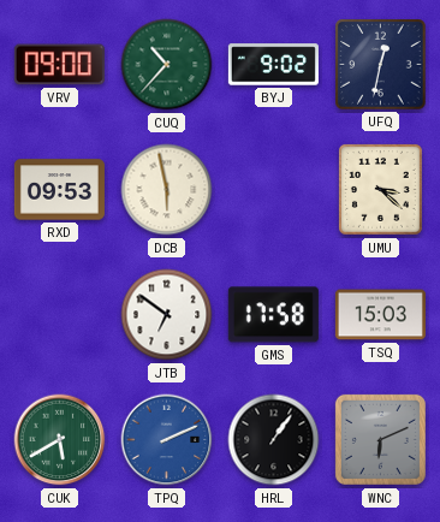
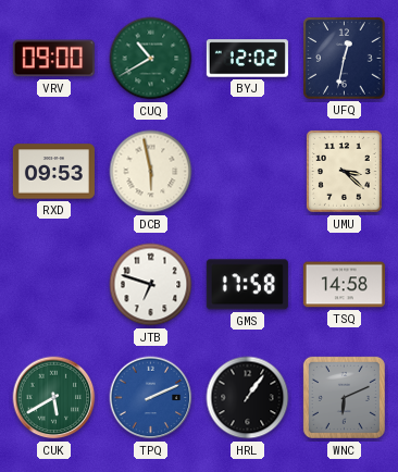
CUQ: 10:37 -> 10:40
BYJ: 9:02 -> 12:02
JTB: 6:51 -> 6:48
TSQ: 15:03 -> 14:58
